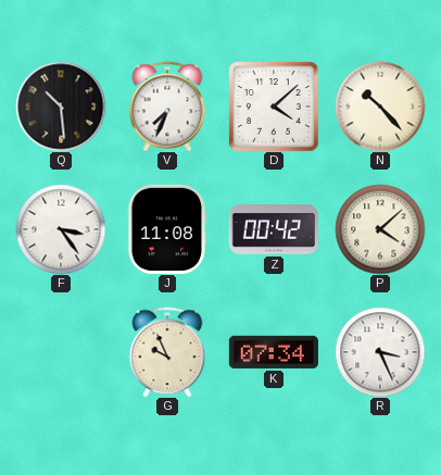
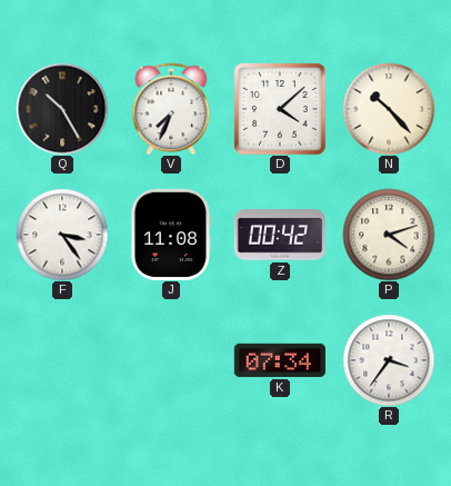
Q: 10:29 -> 10:25
P: 4:08 -> 4:12
G: 9:56 -> none
R: 3:26 -> 3:36
